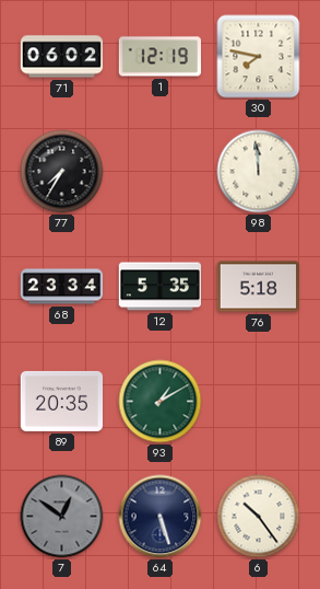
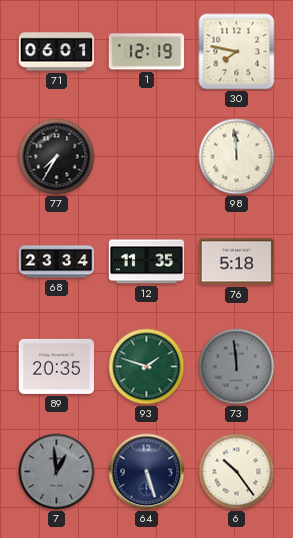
71: 06:02 -> 06:01
12: 5:35 -> 11:35
93: 1:10 -> 1:48
73: none -> 11:59
7: 12:51 -> 12:59
